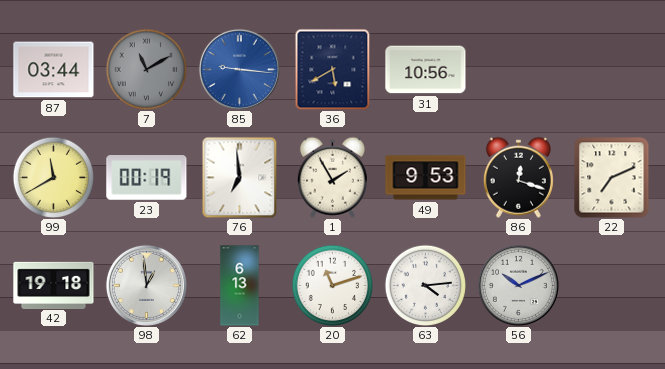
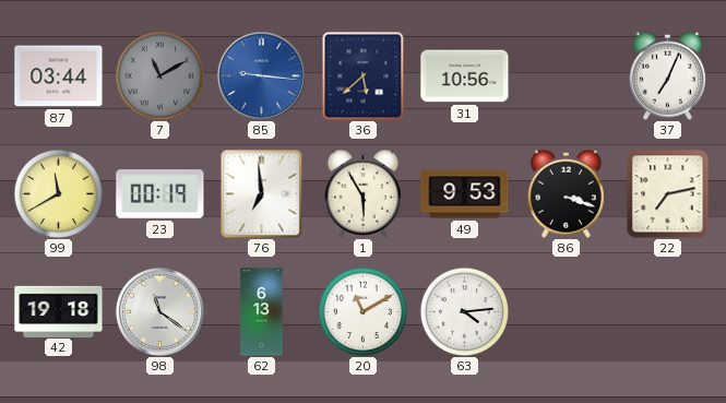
36: 5:40 -> 5:38
37: none -> 7:04
1: 1:55 -> 5:55
86: 12:18 -> 3:18
22: 7:11 -> 7:13
98: 12:59 -> 11:21
20: 11:12 -> 11:10
56: 10:11 -> none
